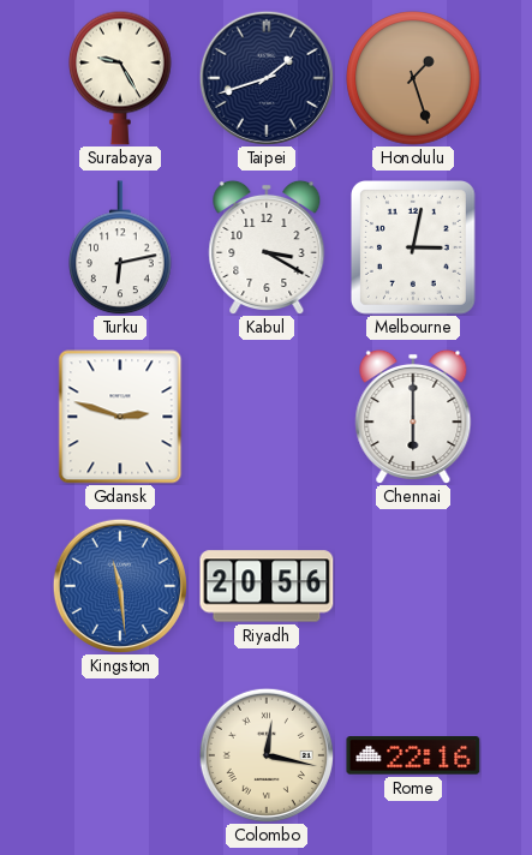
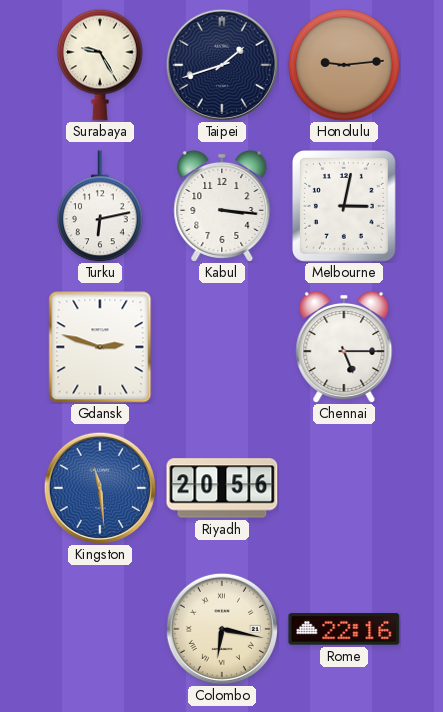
Honolulu: 1:27 -> 9:14
Kabul: 3:20 -> 3:16
Chennai: 6:00 -> 5:15
Colombo: 12:17 -> 6:17
